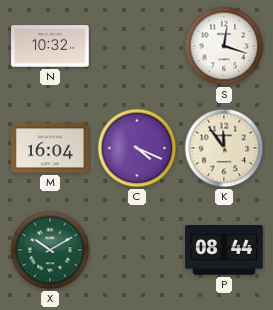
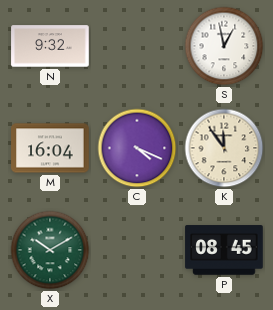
N: 10:32 -> 9:32
S: 12:18 -> 12:58
P: 08:44 -> 08:45
